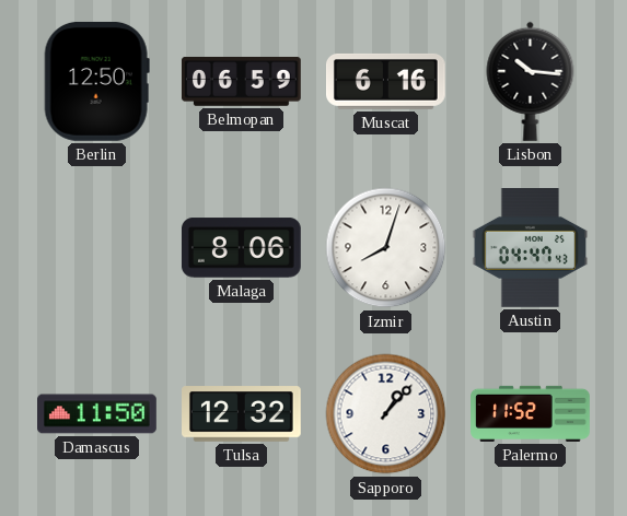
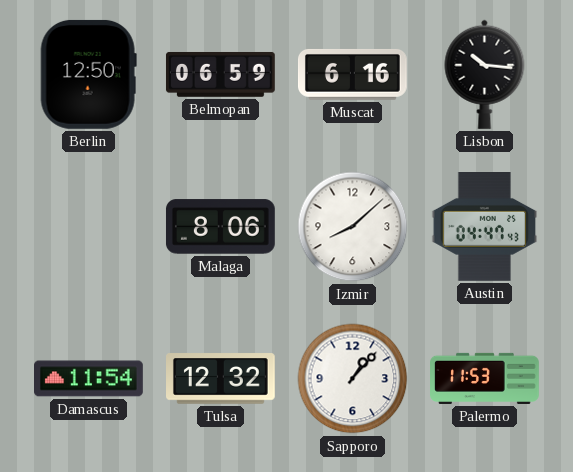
Izmir: 8:03 -> 8:08
Damascus: 11:50 -> 11:54
Palermo: 11:52 -> 11:53
